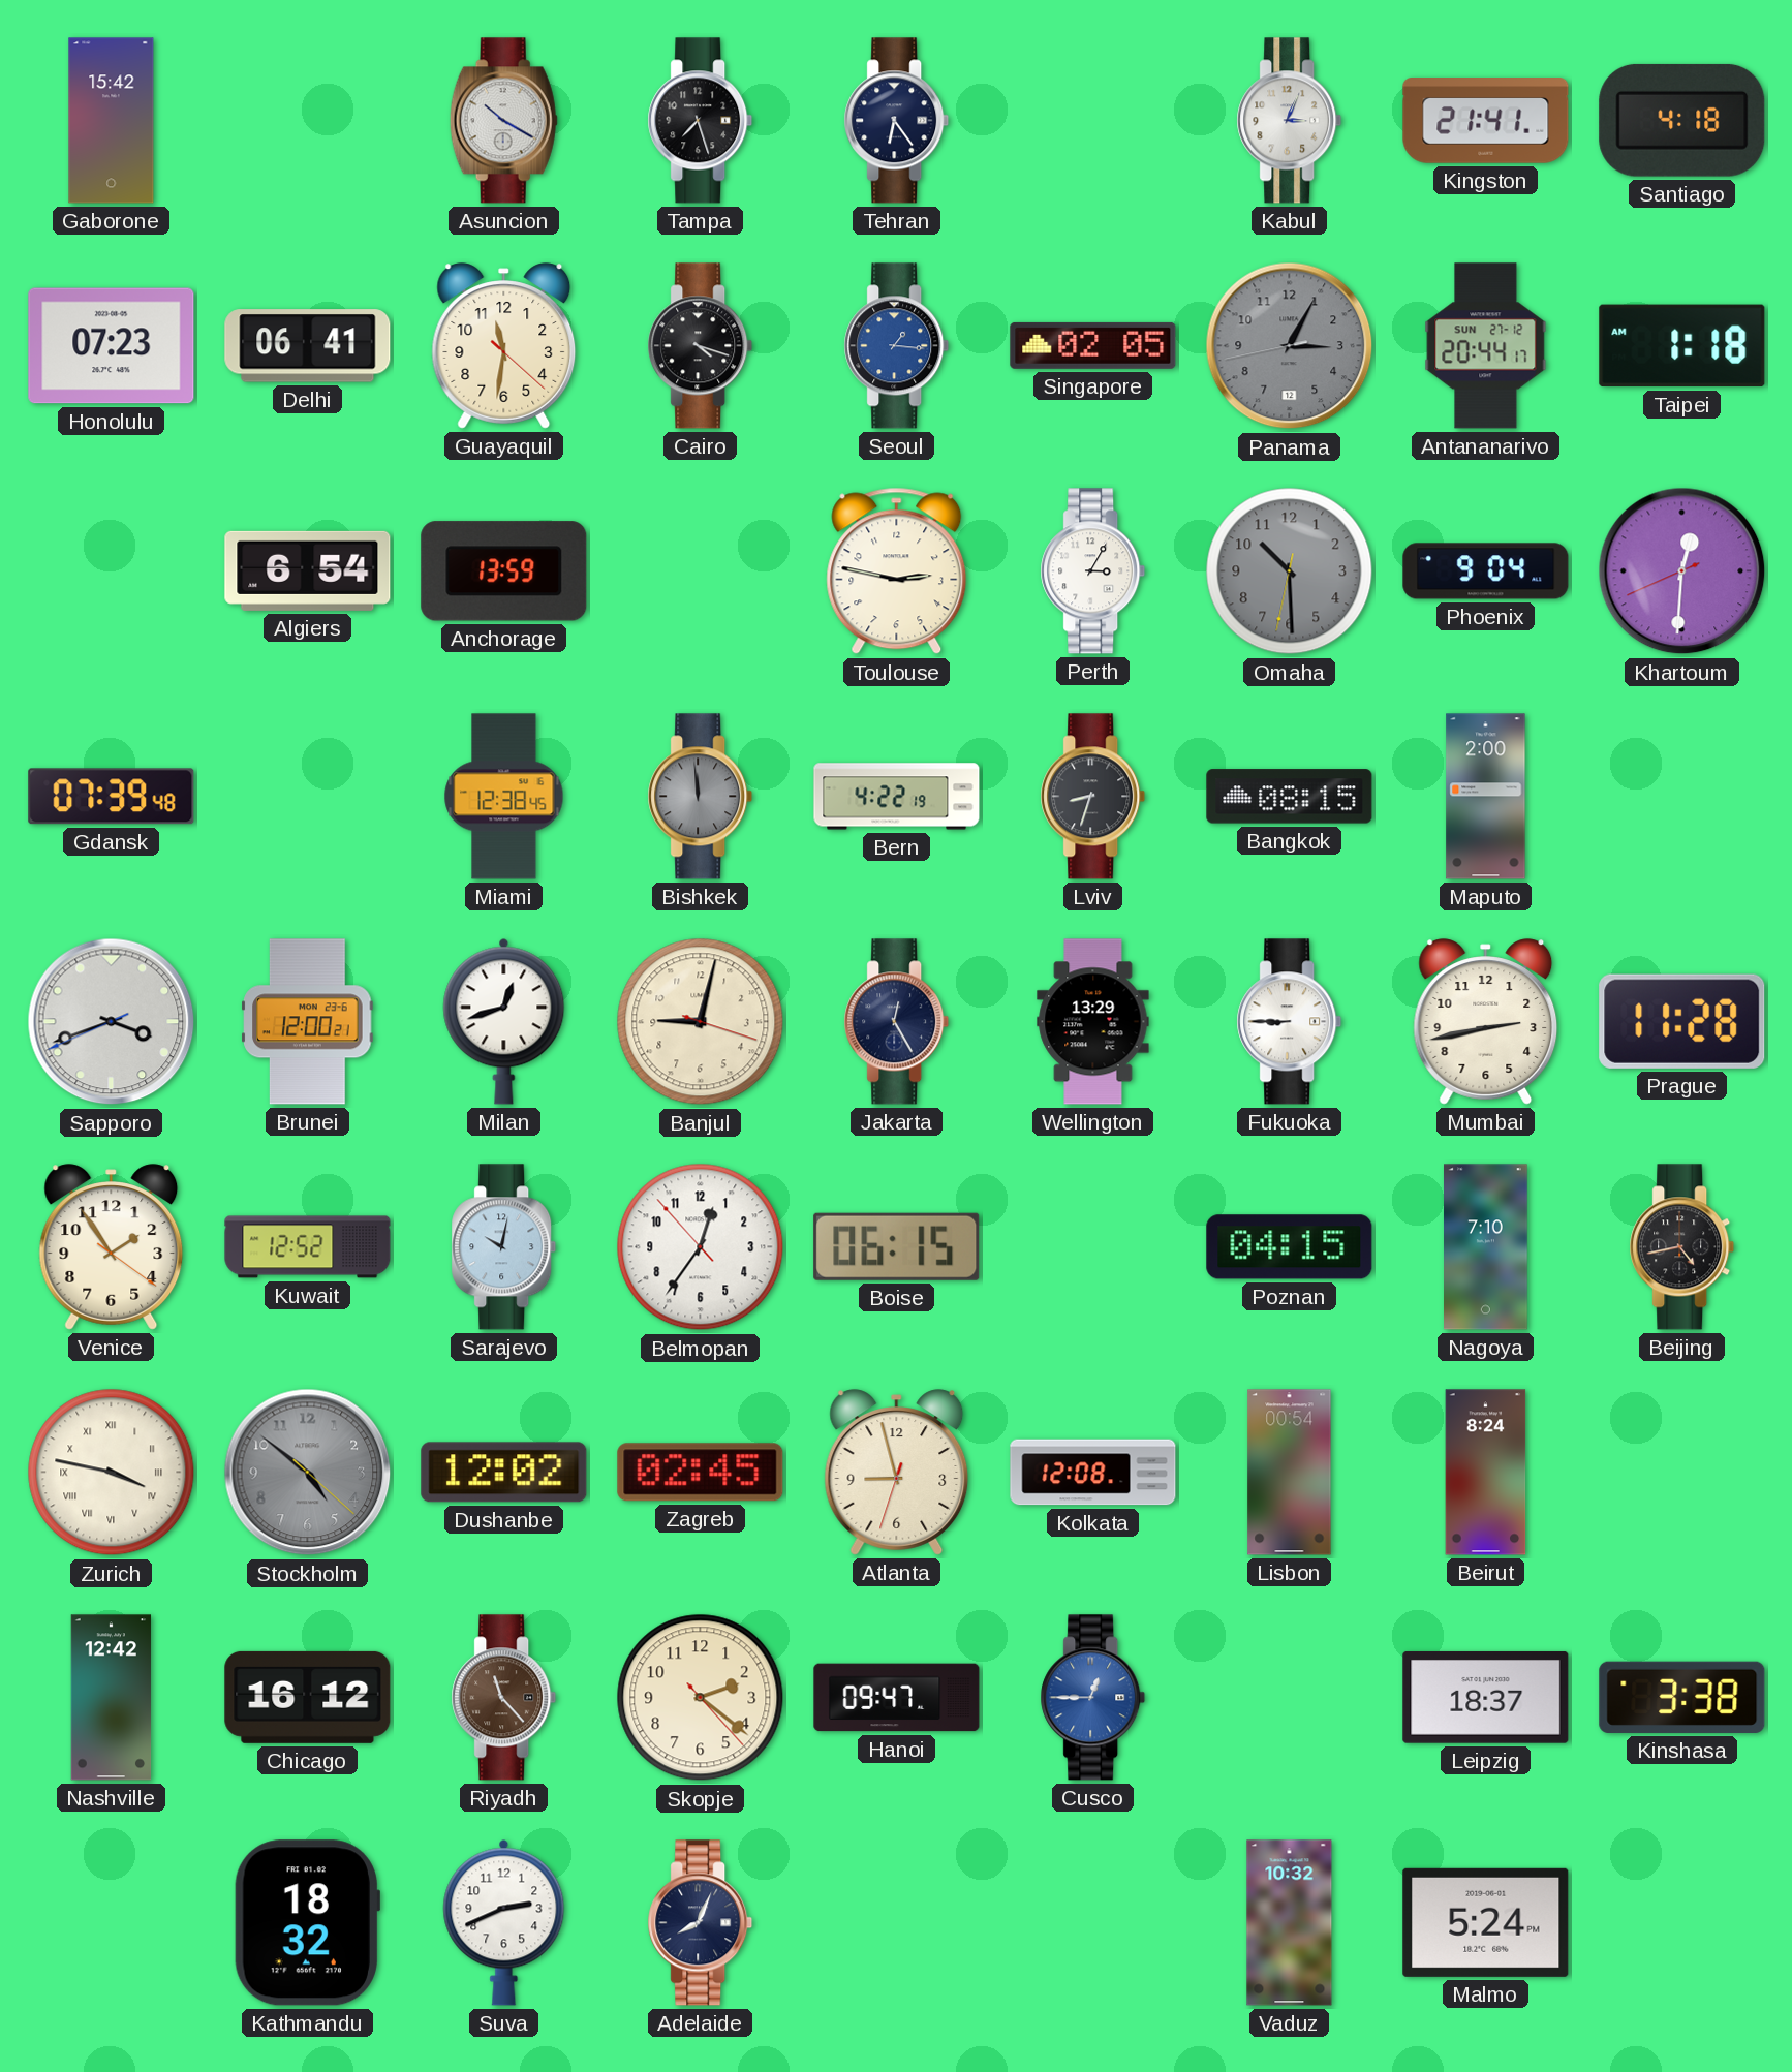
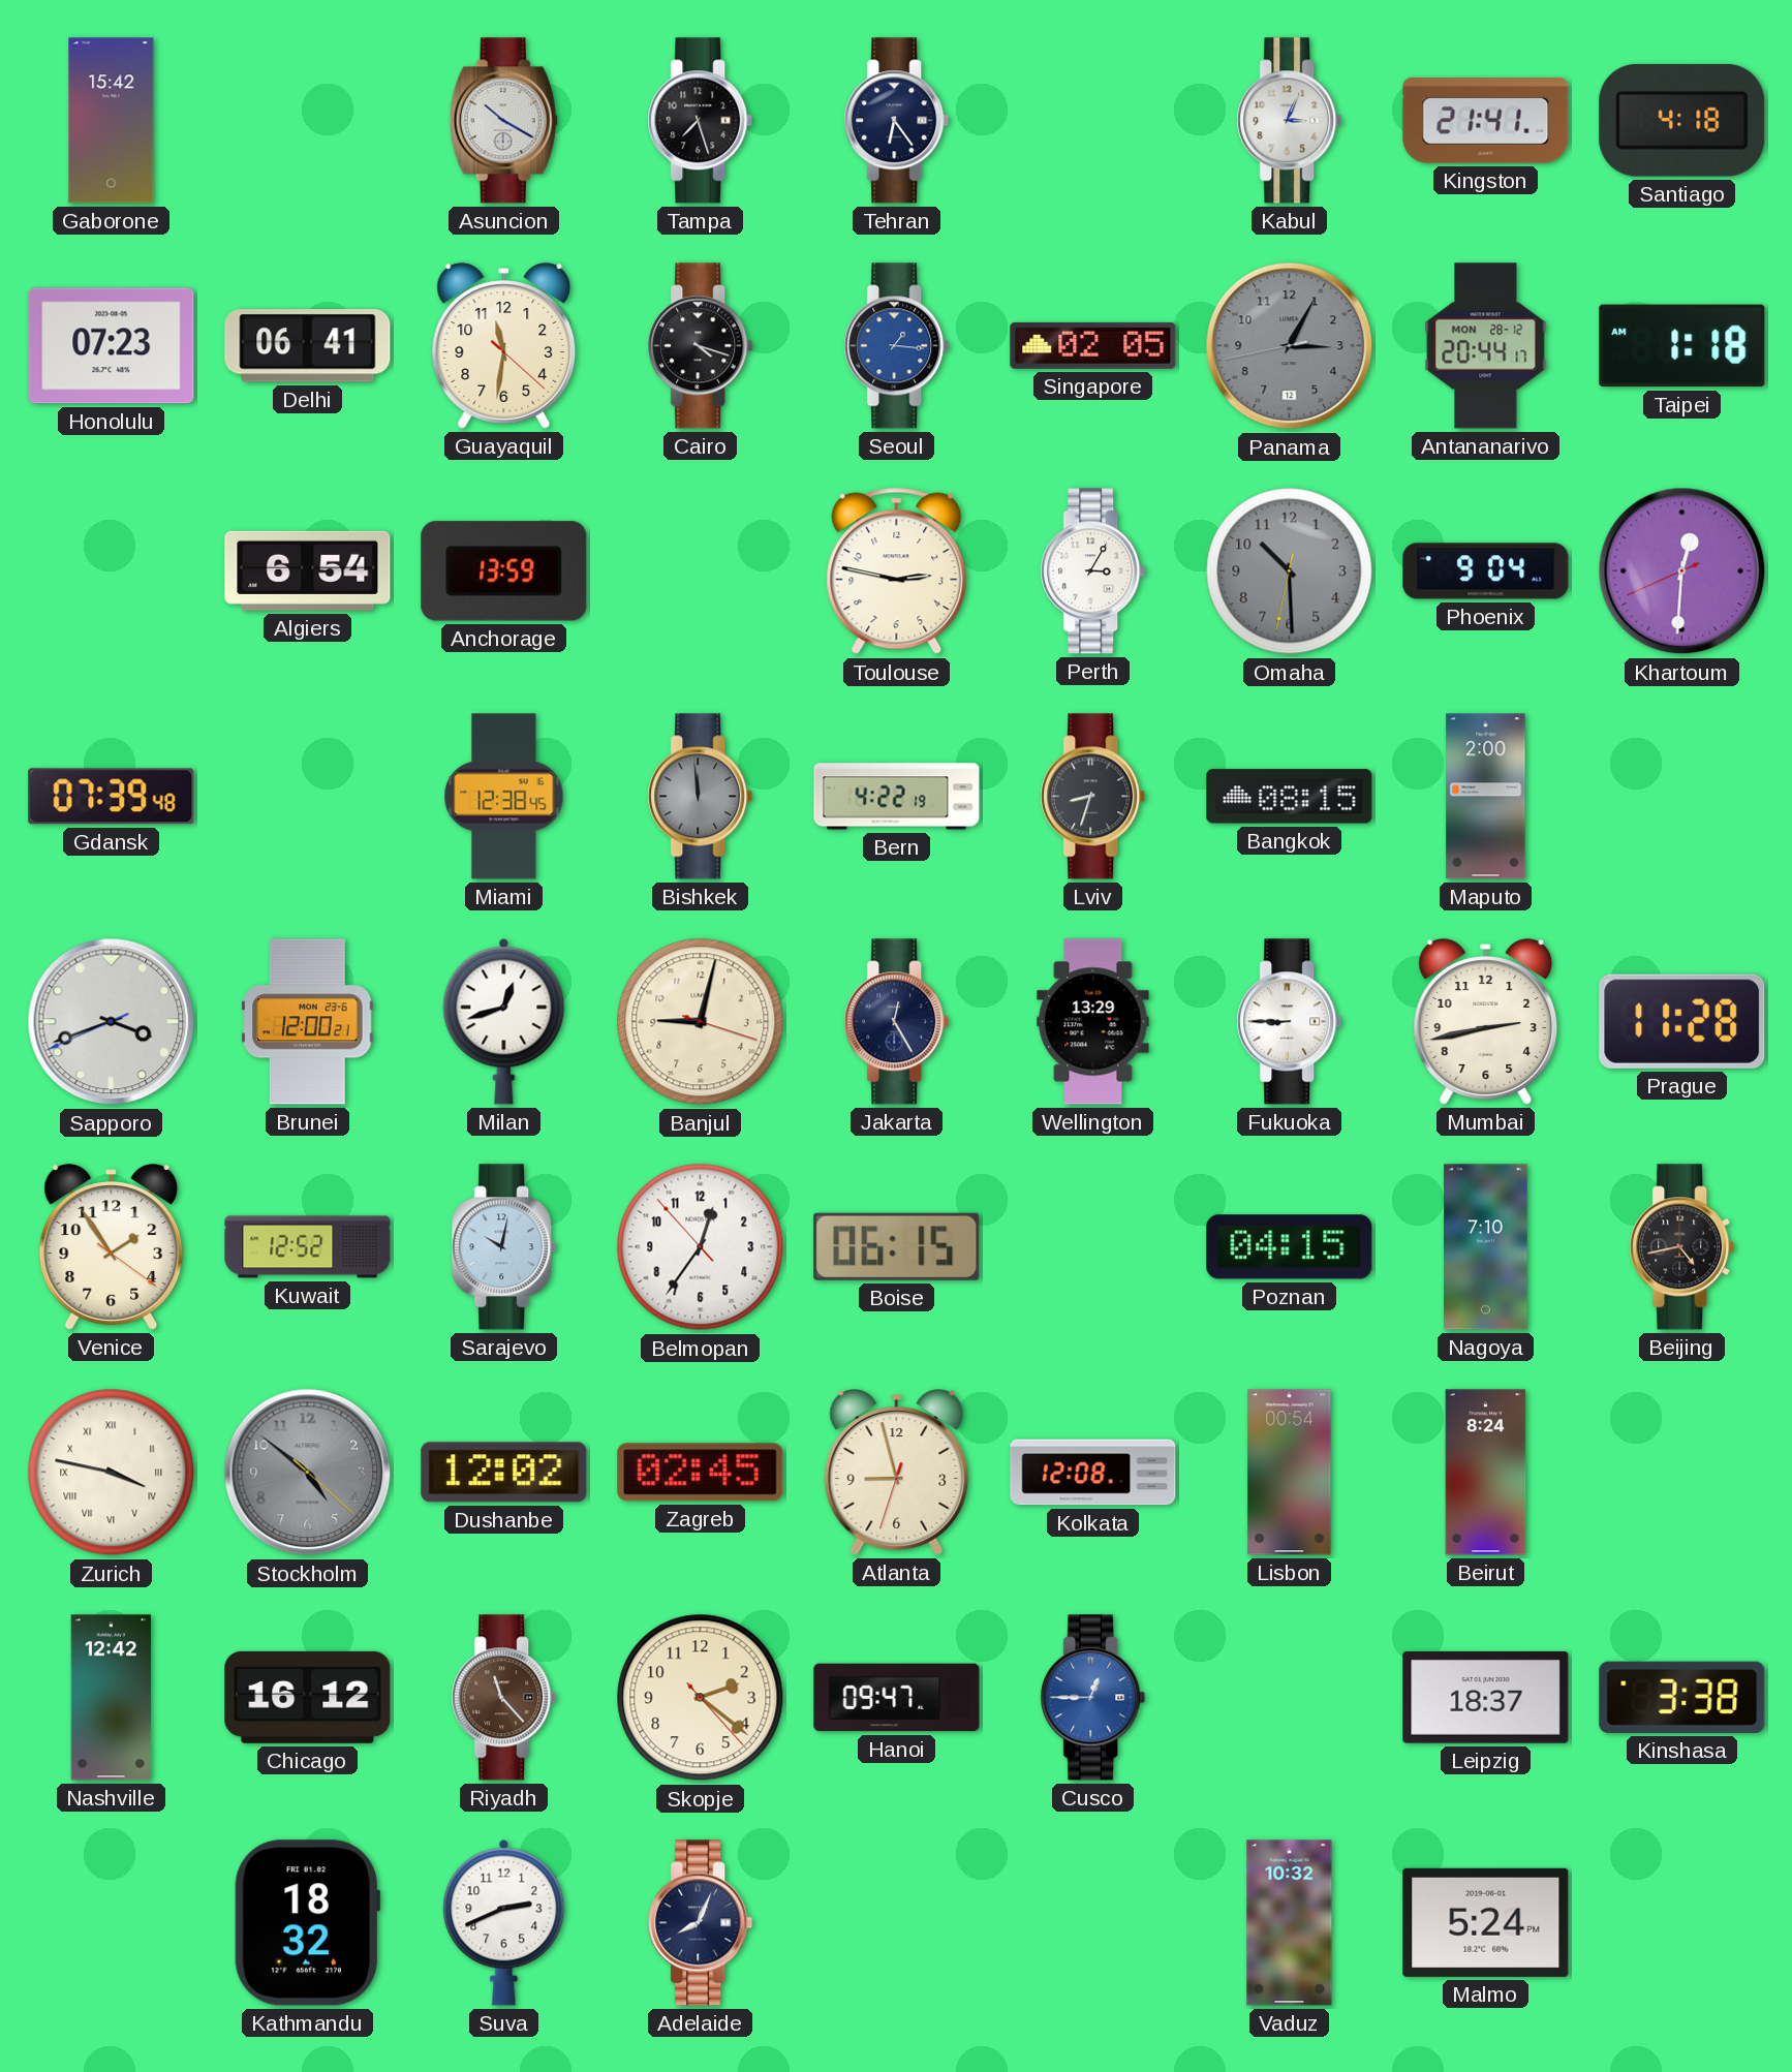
Antananarivo date: SUN 27-12 -> MON 28-12
